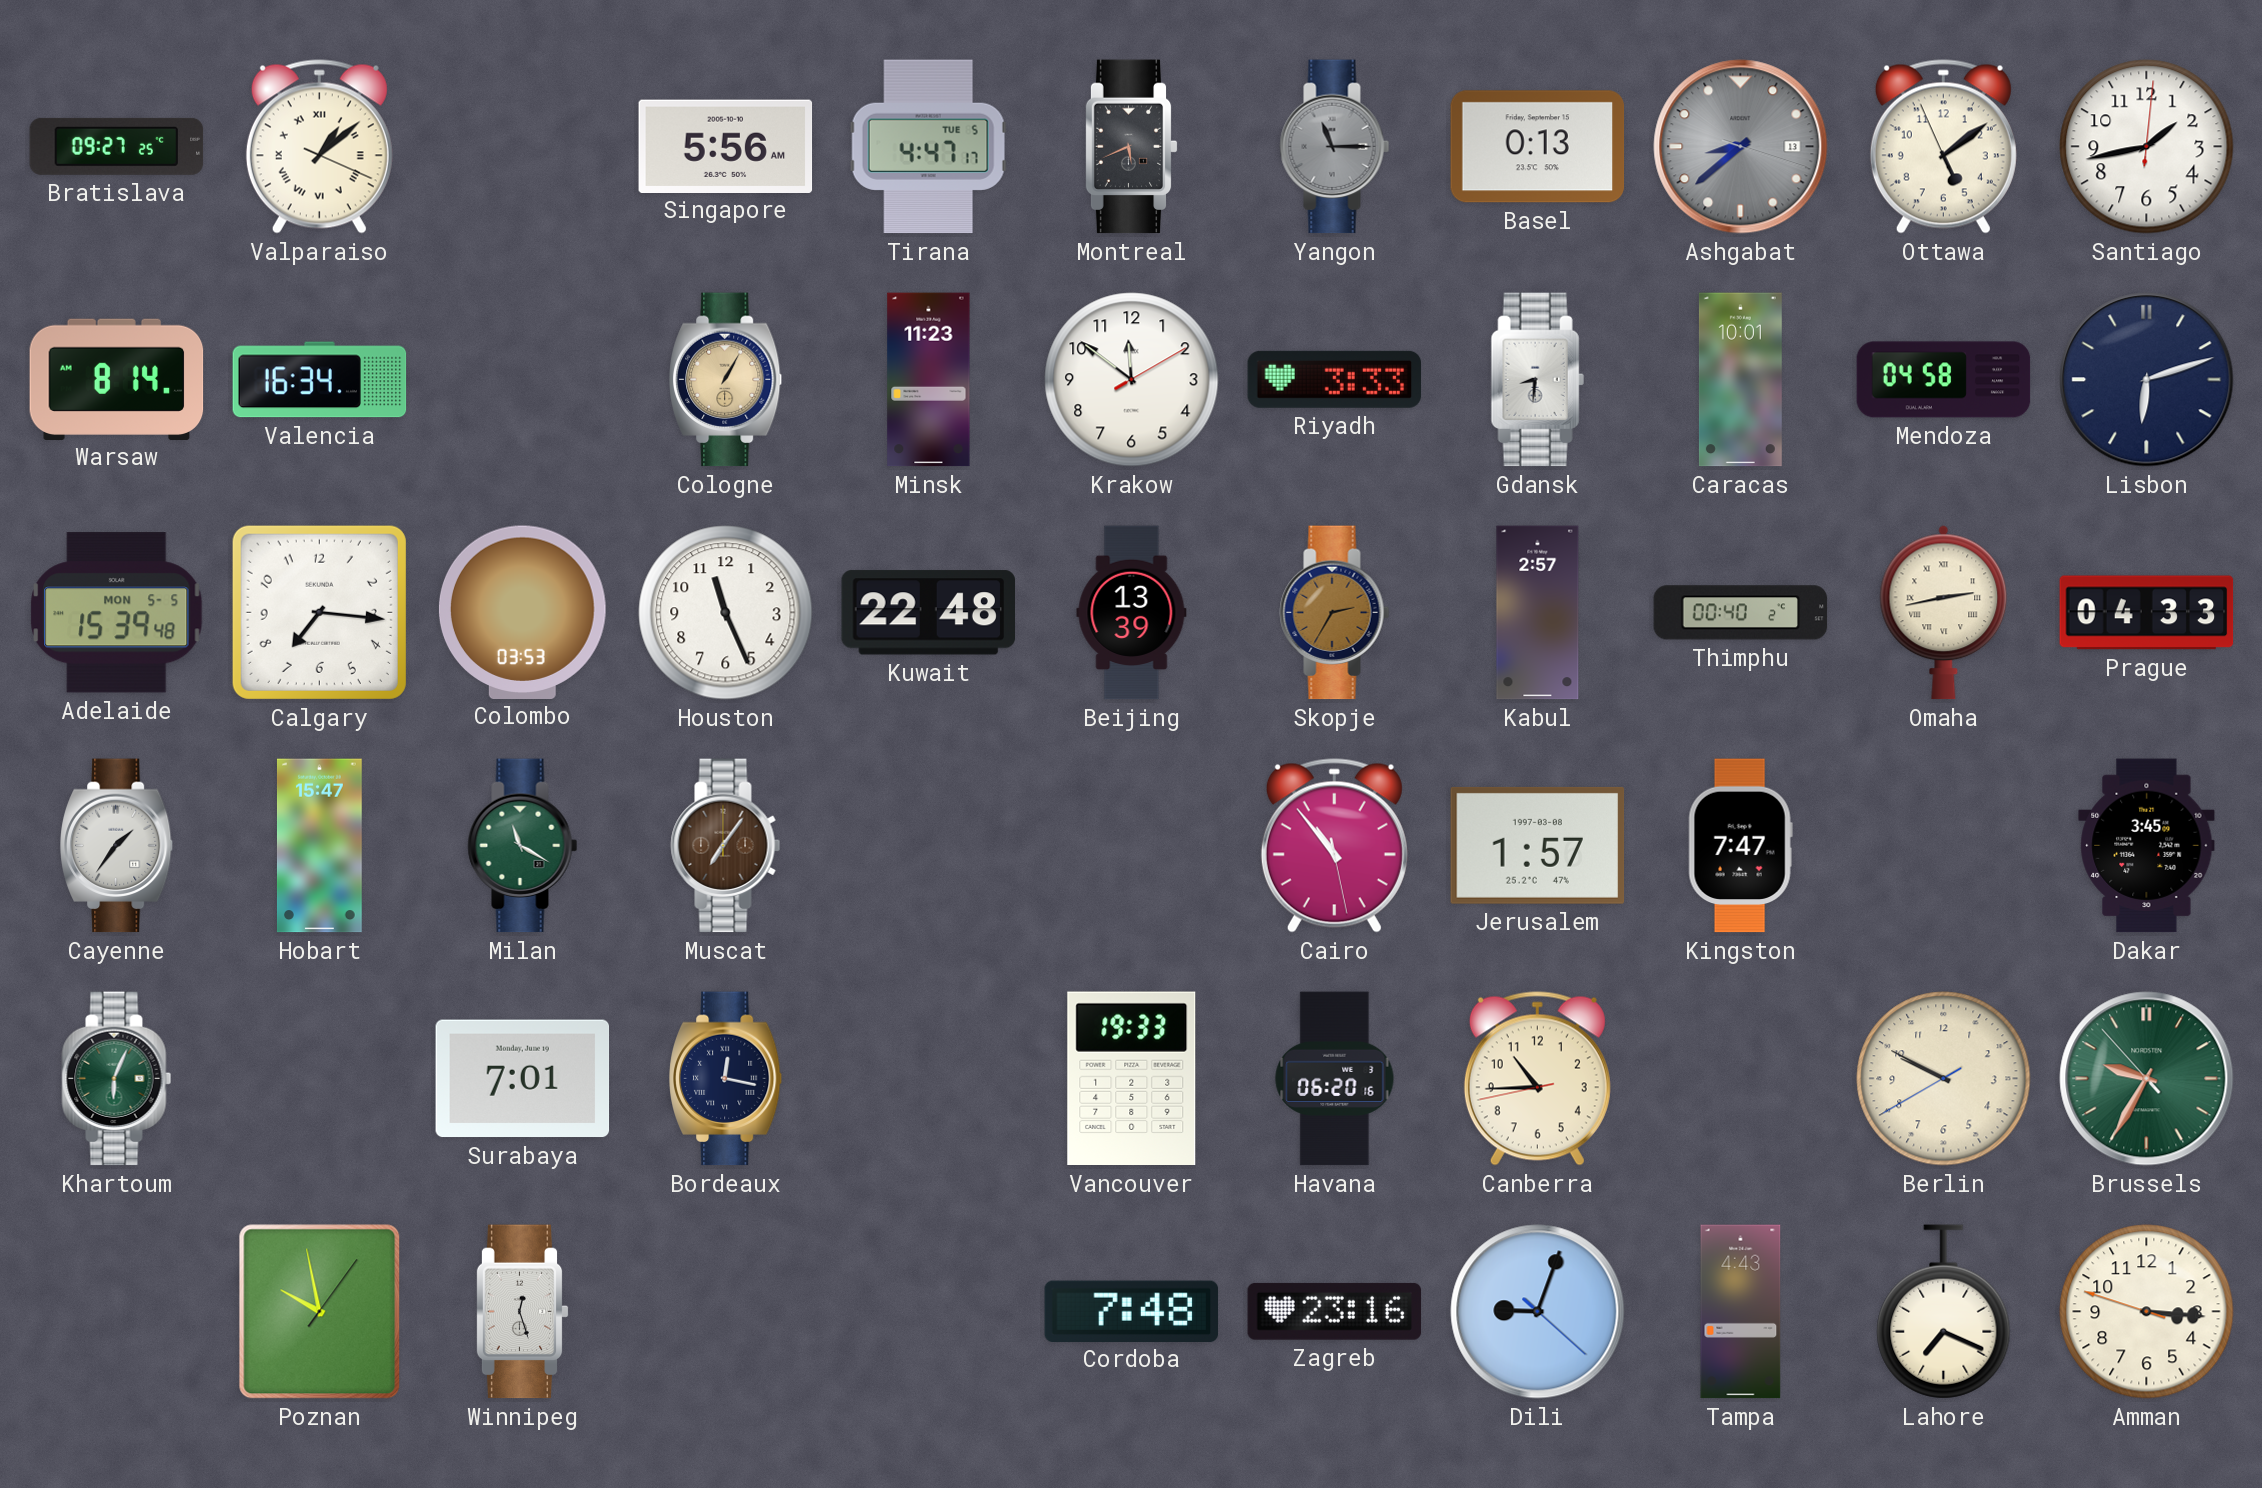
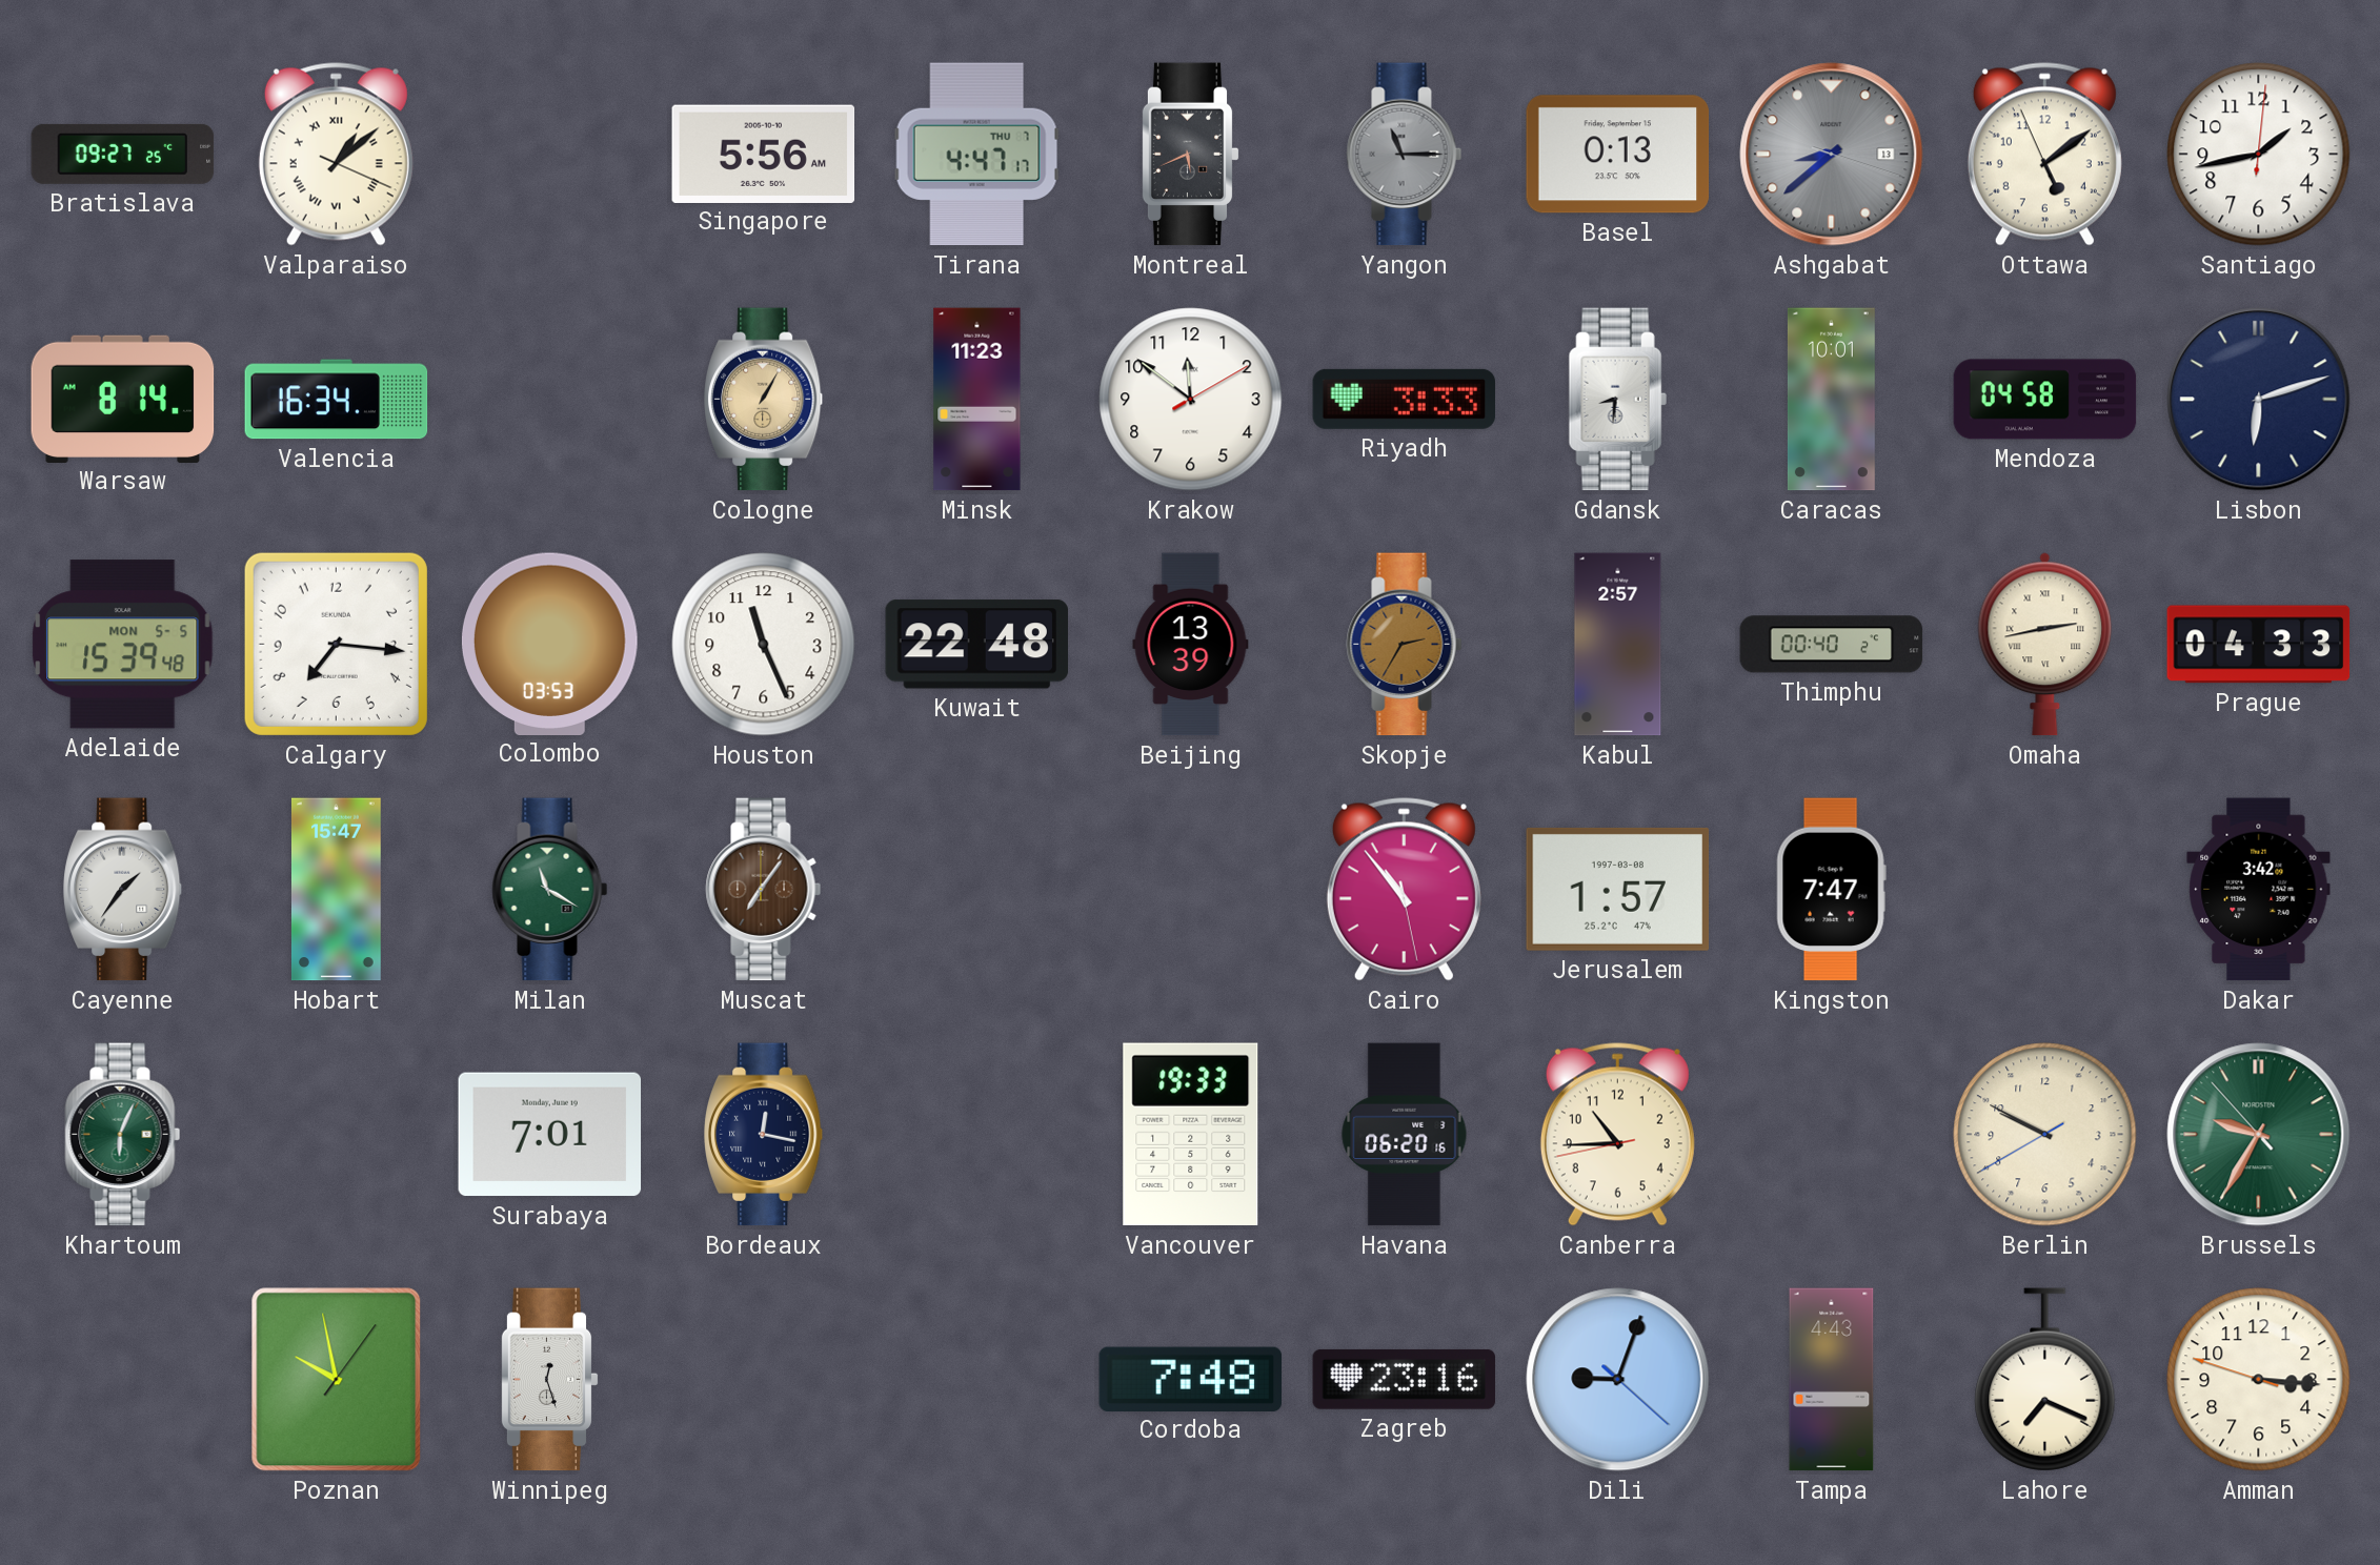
Tirana date: TUE 5 -> THU 7
Dakar: 3:45 -> 3:42
